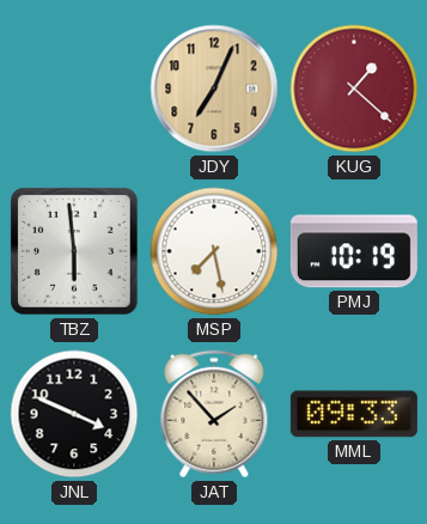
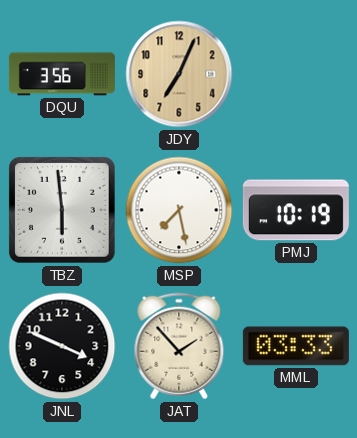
DQU: none -> 3:56
KUG: 1:22 -> none
MML: 09:33 -> 03:33
